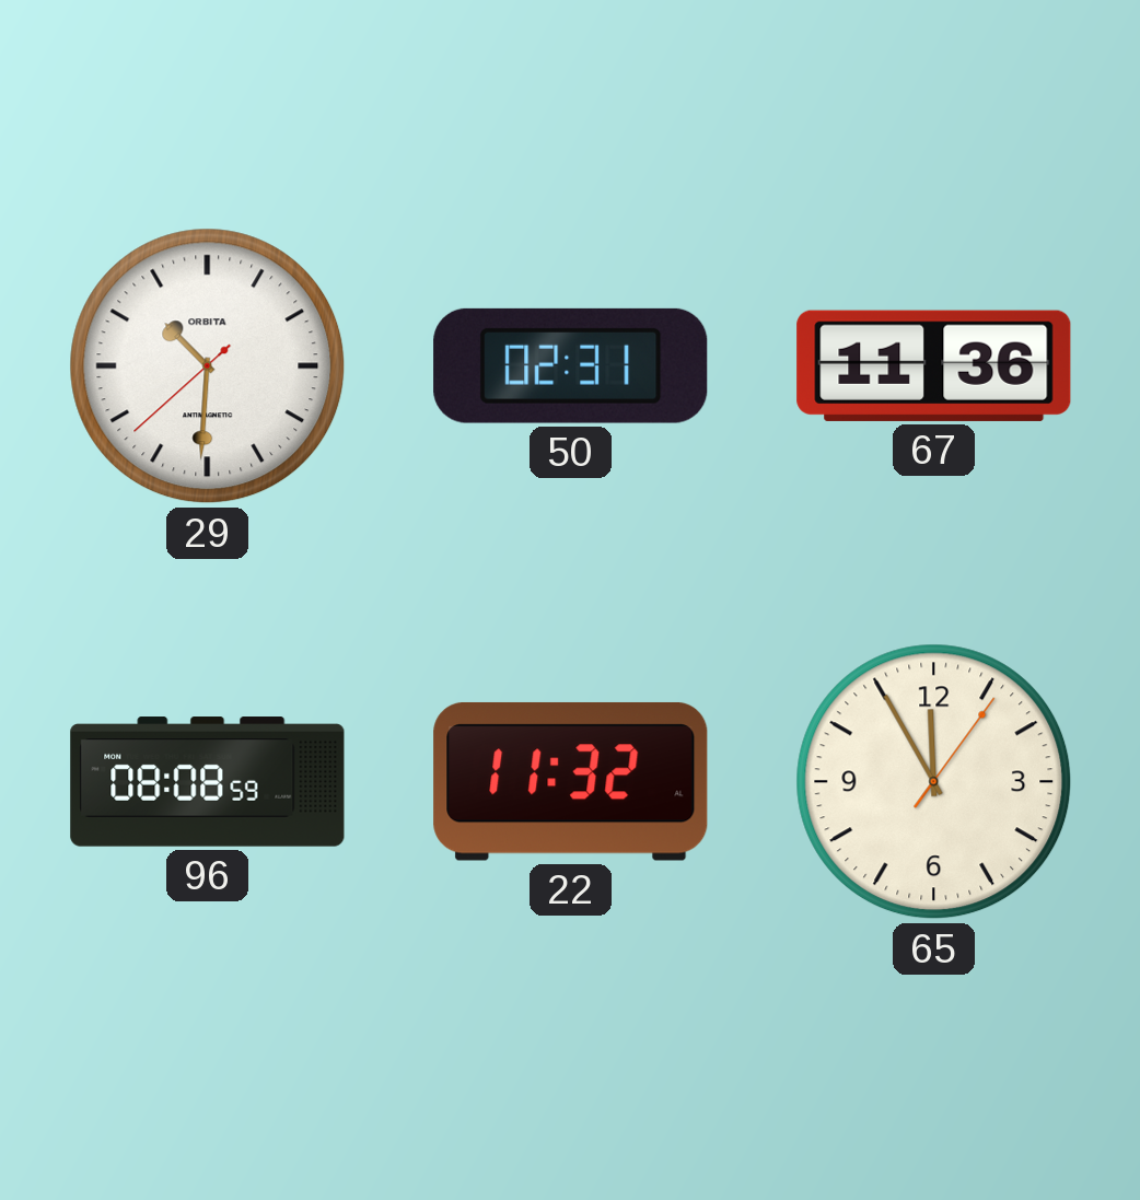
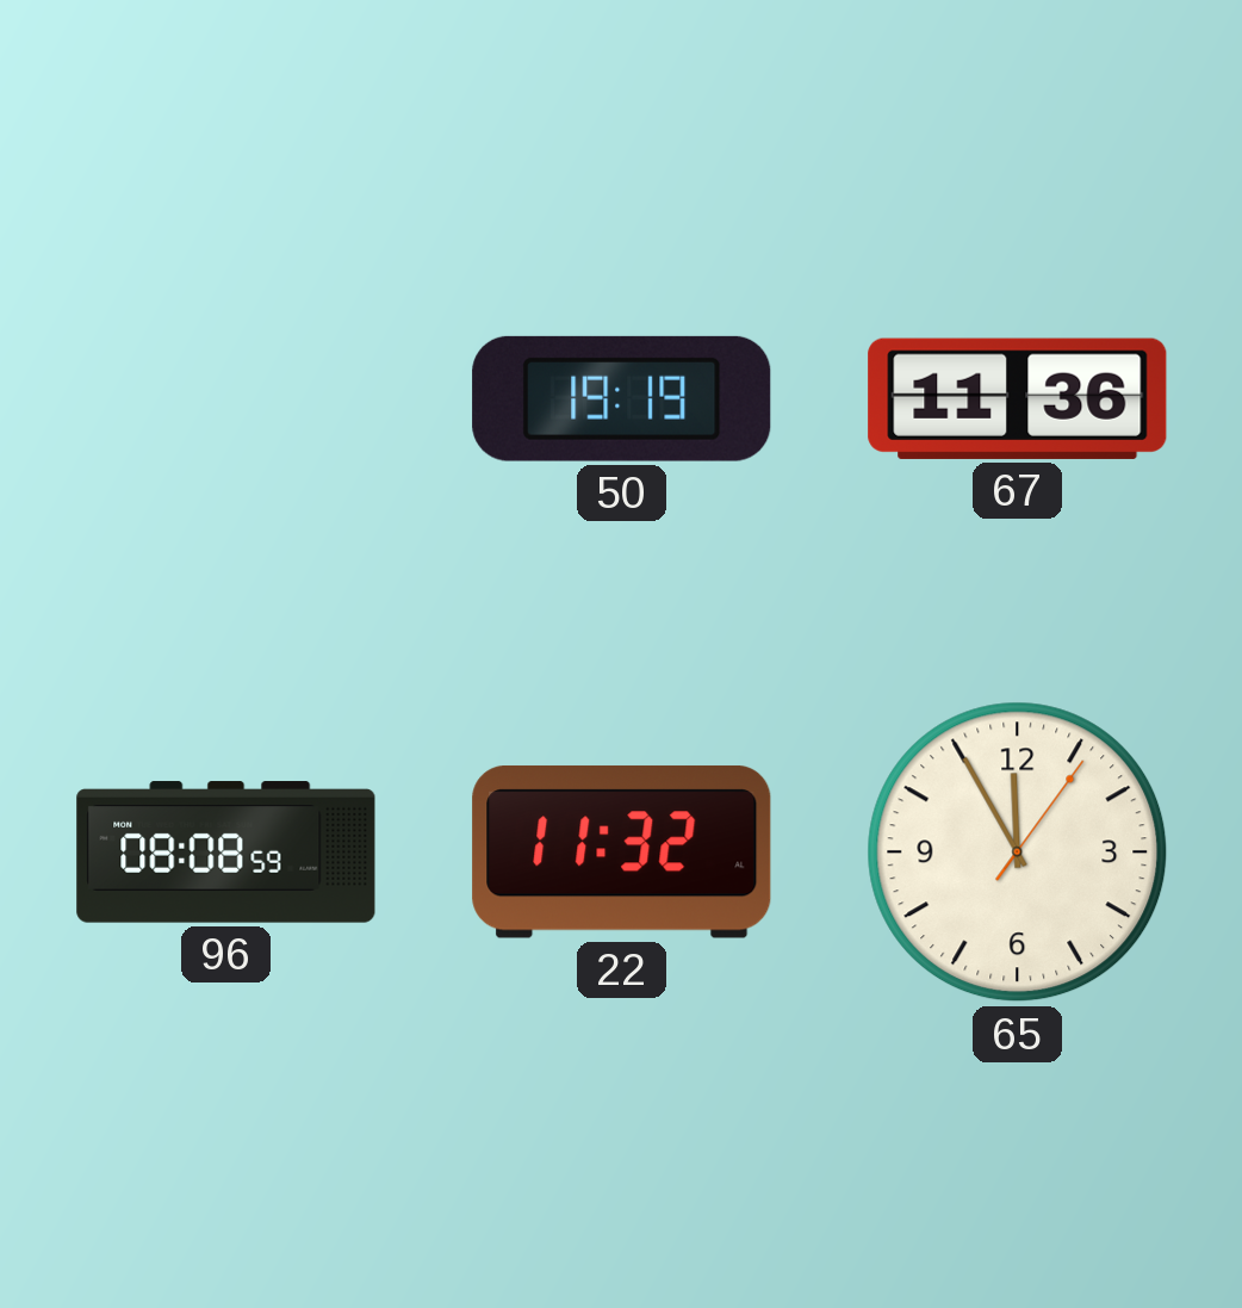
29: 10:30 -> none
50: 02:31 -> 19:19
